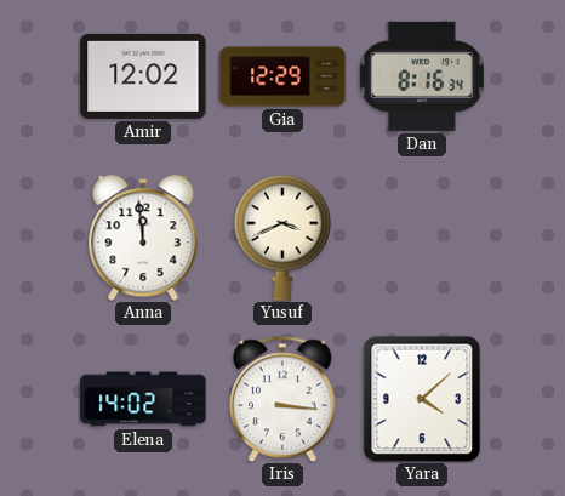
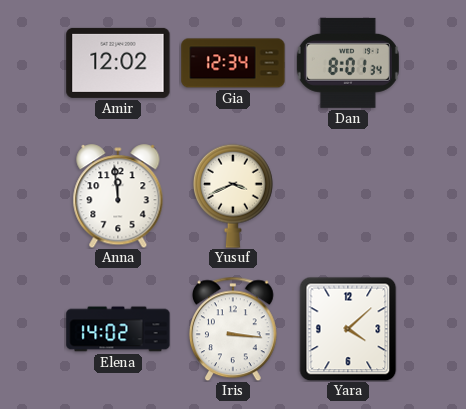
Gia: 12:29 -> 12:34
Dan: 8:16 -> 8:01
